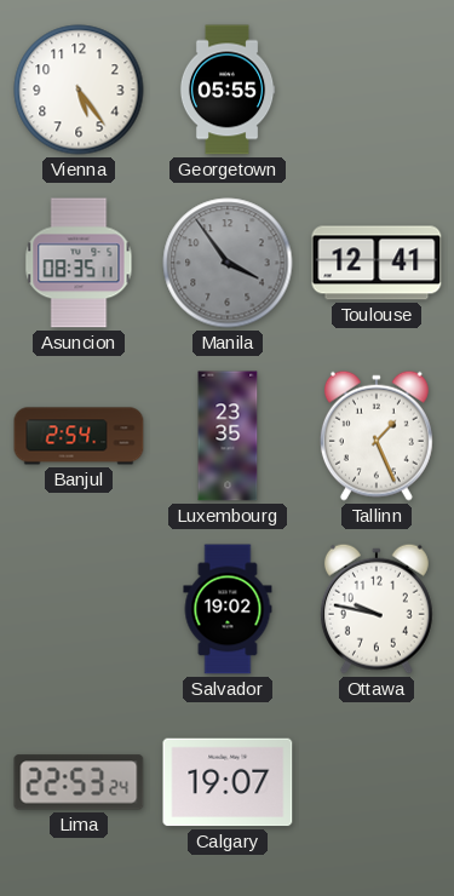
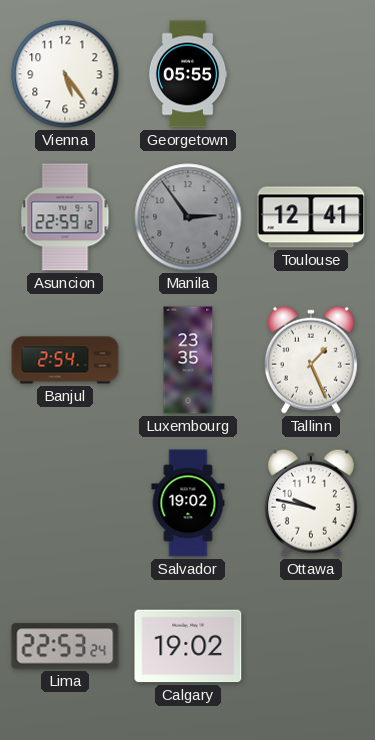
Asuncion: 08:35 -> 22:59
Manila: 3:54 -> 2:54
Calgary: 19:07 -> 19:02
